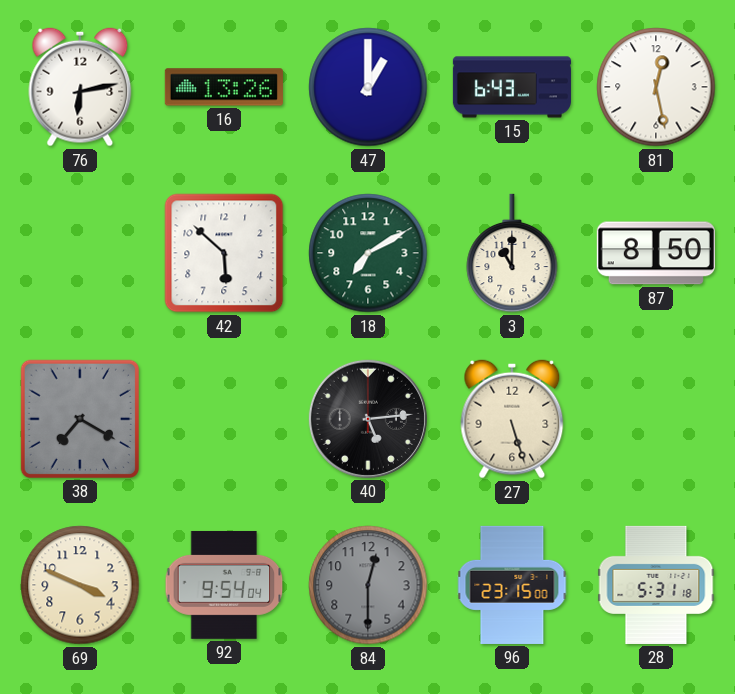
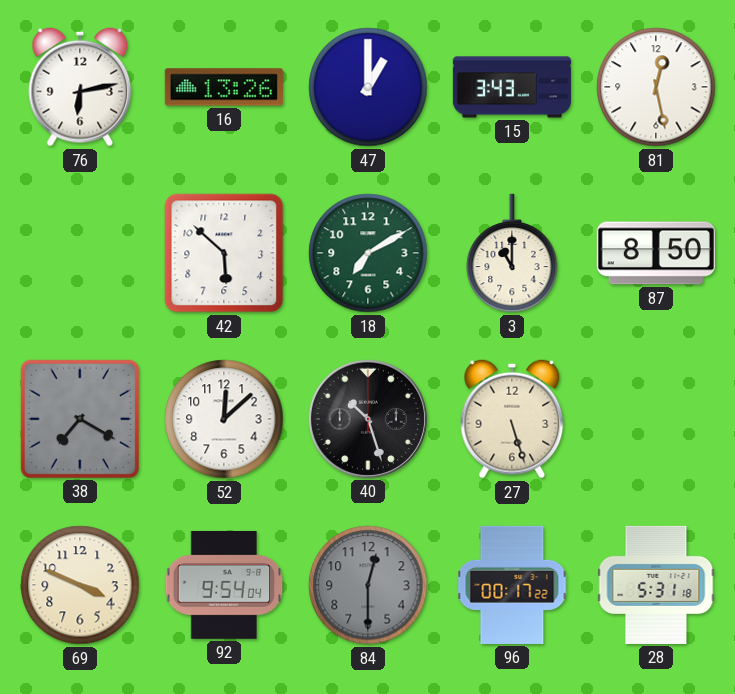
15: 6:43 -> 3:43
52: none -> 12:08
40: 5:14 -> 10:27
96: 23:15 -> 00:17
